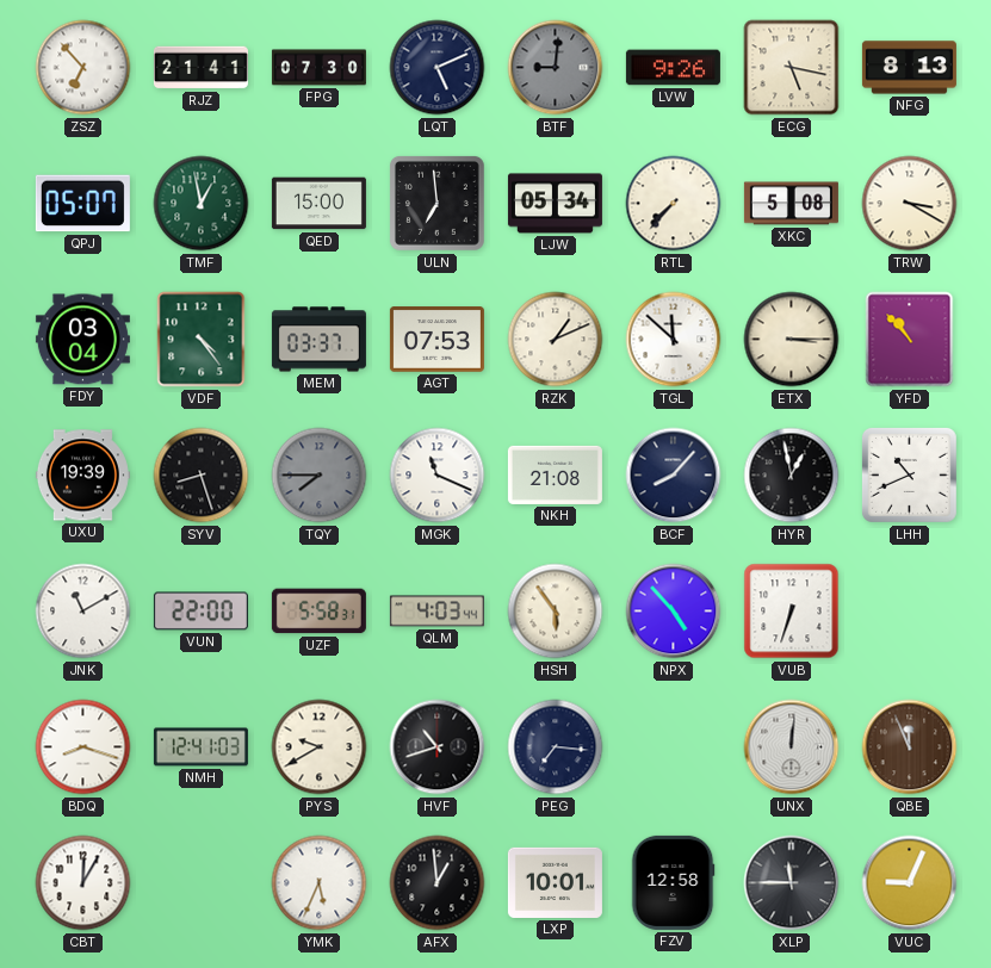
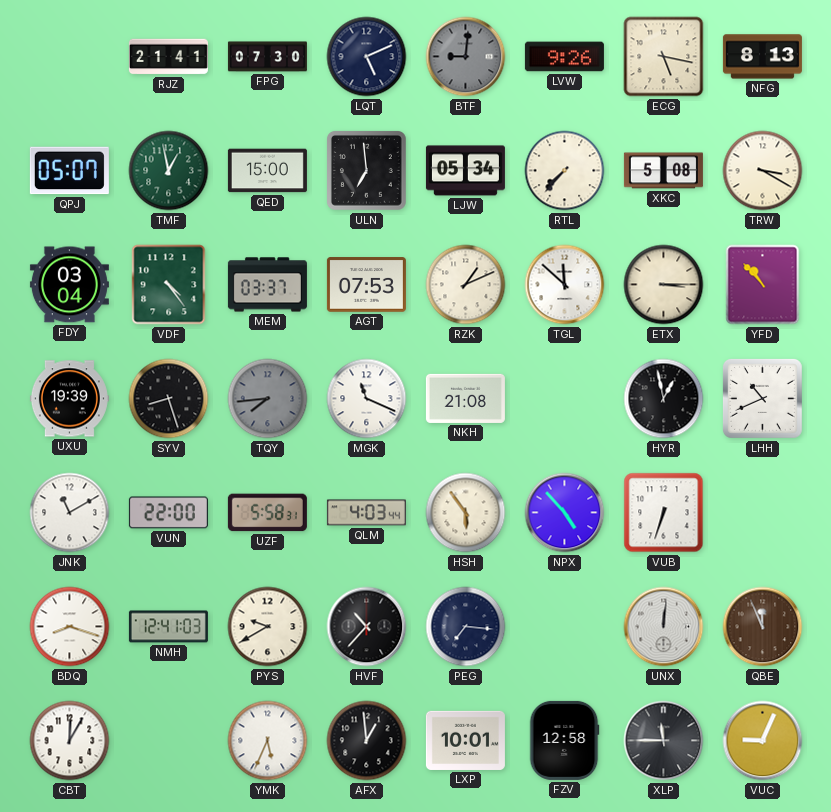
ZSZ: 6:53 -> none
TQY: 7:45 -> 7:44
BCF: 8:07 -> none
HVF: 10:42 -> 10:37
